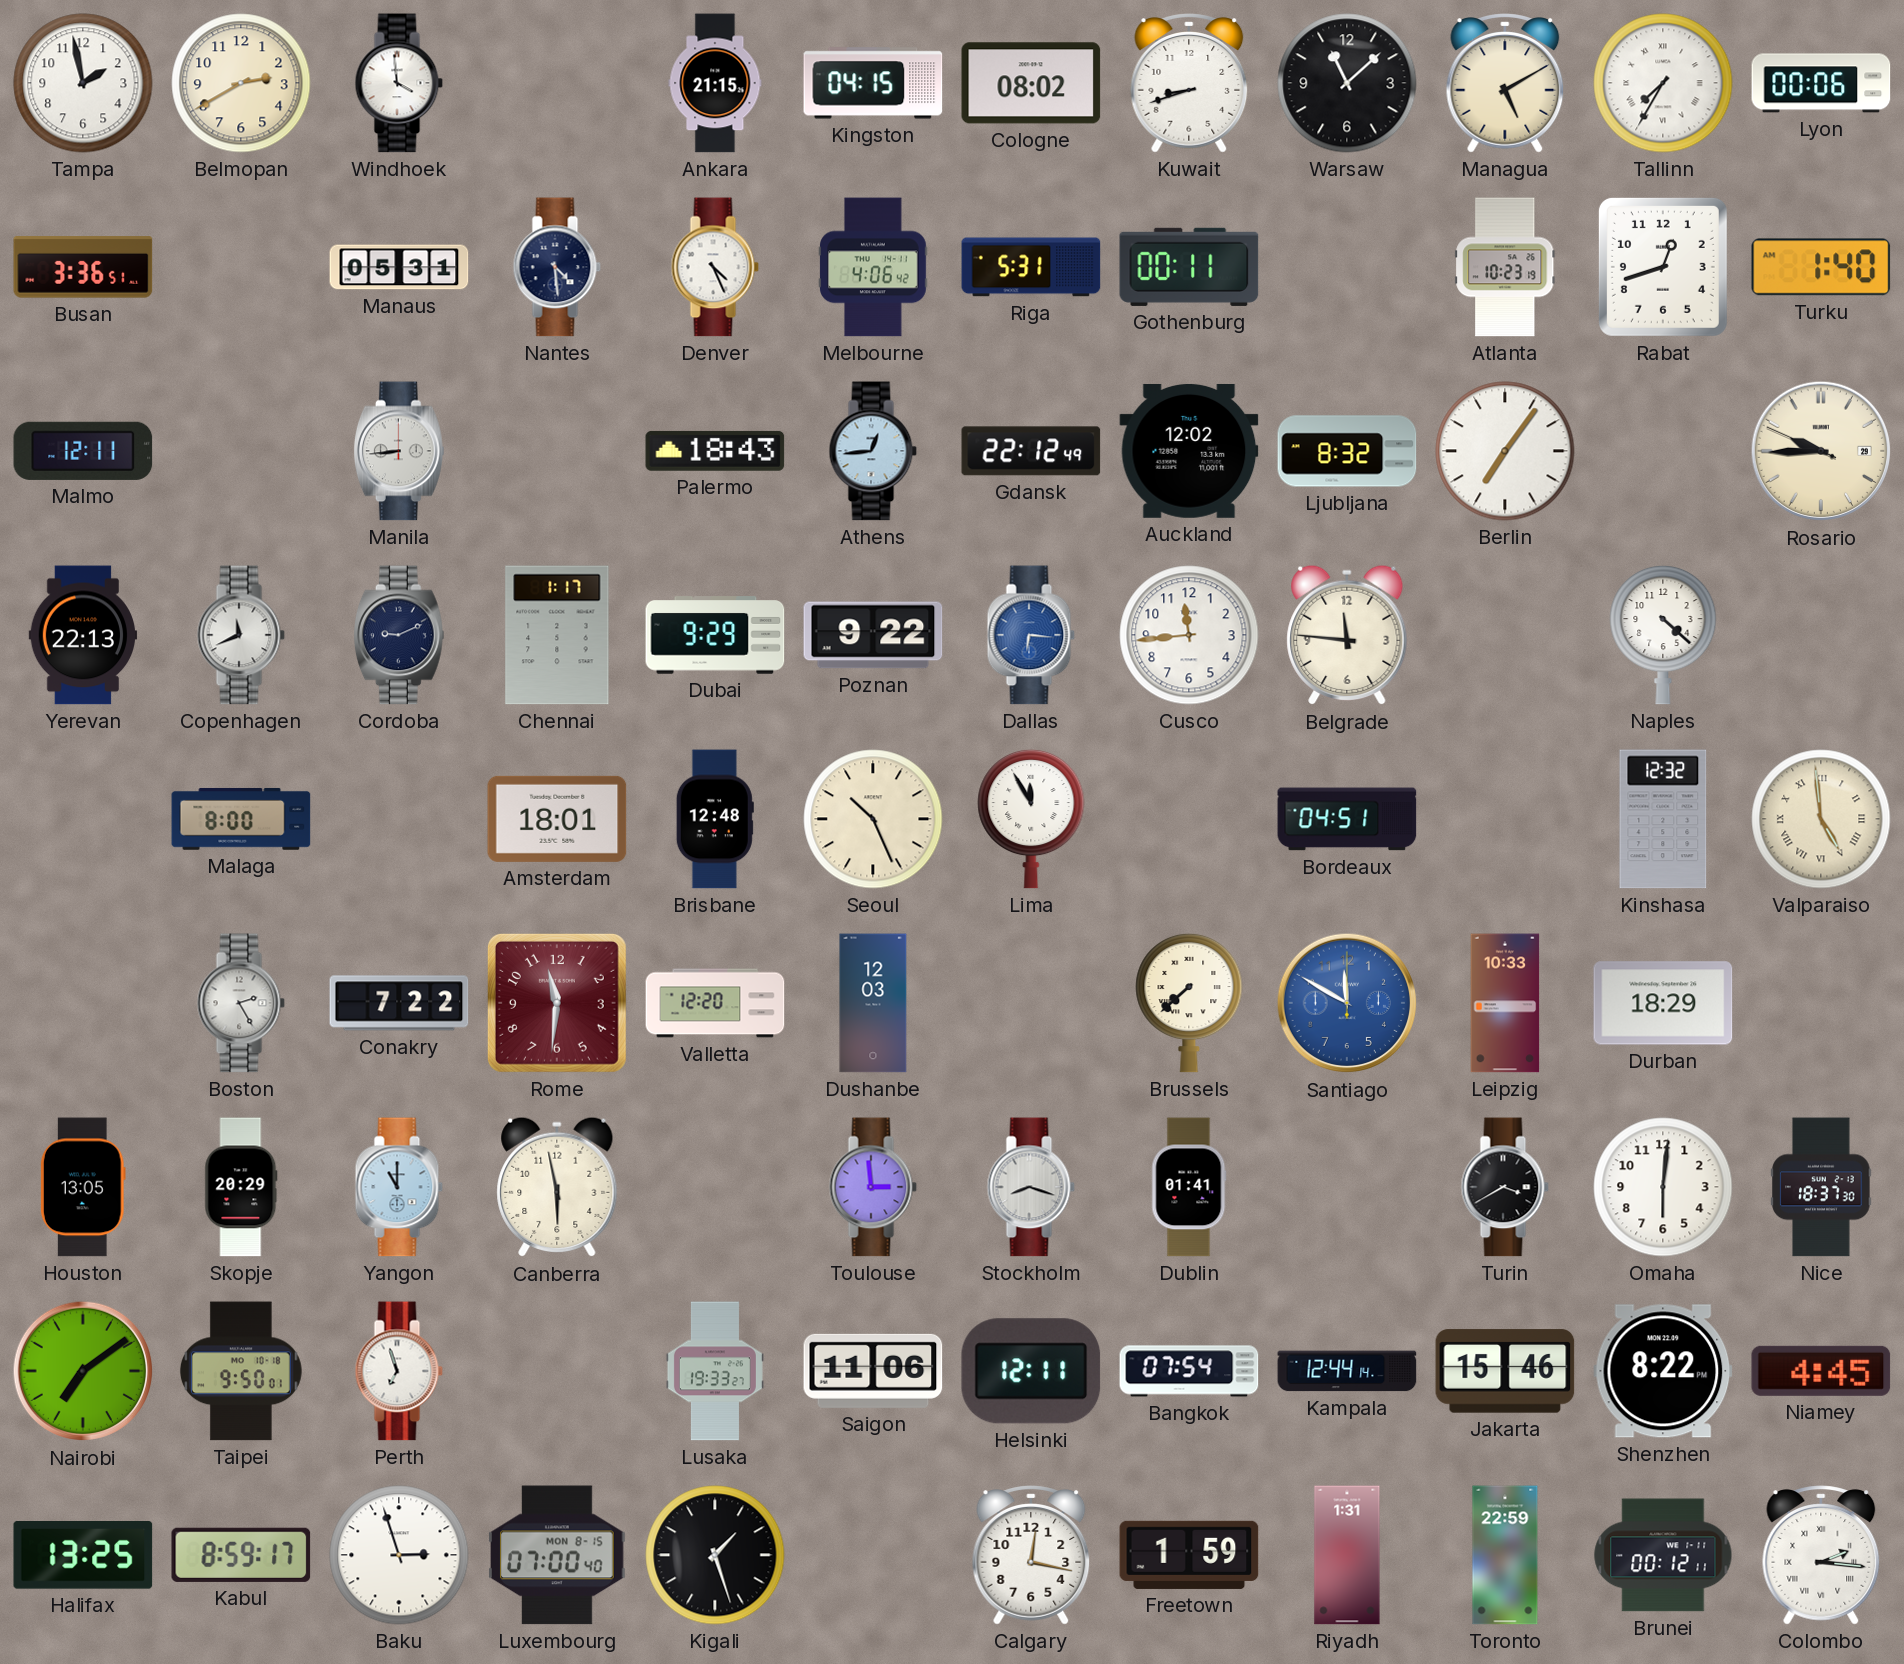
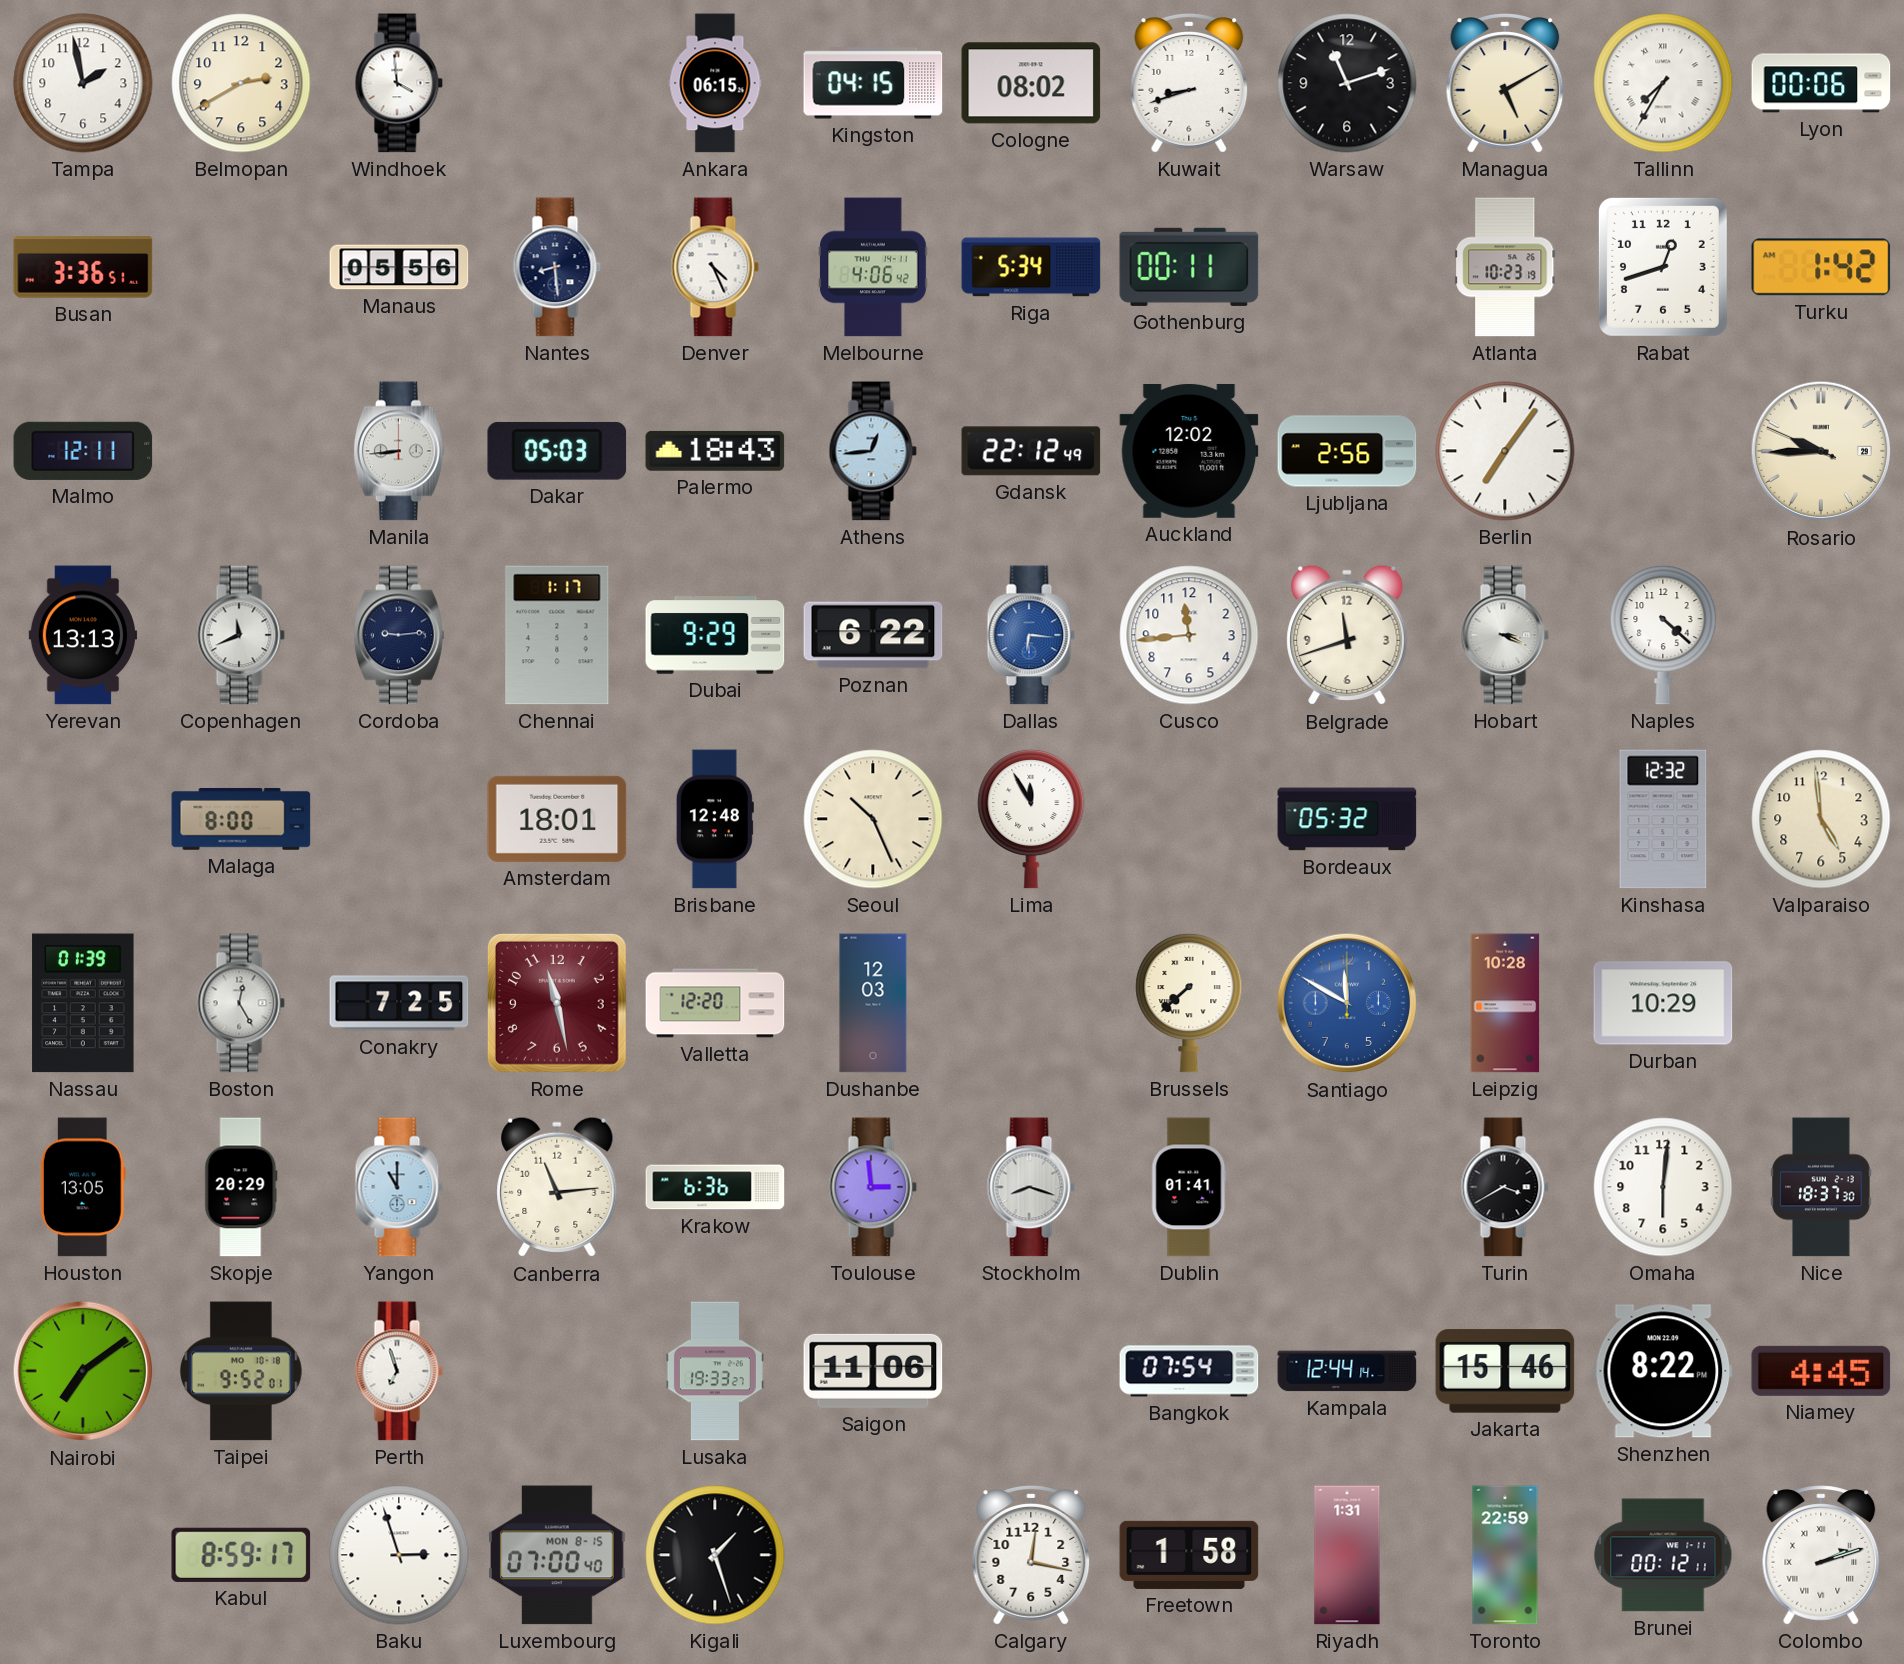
Ankara: 21:15 -> 06:15
Warsaw: 11:08 -> 11:12
Manaus: 05:31 -> 05:56
Nantes: 4:29 -> 8:29
Riga: 5:31 -> 5:34
Turku: 1:40 -> 1:42
Dakar: none -> 05:03
Ljubljana: 8:32 -> 2:56
Yerevan: 22:13 -> 13:13
Cordoba: 9:11 -> 9:14
Poznan: 9:22 -> 6:22
Belgrade: 11:46 -> 11:42
Hobart: none -> 3:19
Bordeaux: 04:51 -> 05:32
Valparaiso numerals: Roman -> Arabic
Nassau: none -> 01:39
Boston: 2:25 -> 12:25
Conakry: 7:22 -> 7:25
Rome: 11:31 -> 11:28
Leipzig: 10:33 -> 10:28
Durban: 18:29 -> 10:29
Canberra: 5:58 -> 11:14
Krakow: none -> 6:36
Taipei: 9:50 -> 9:52
Helsinki: 12:11 -> none
Halifax: 13:25 -> none
Freetown: 1:59 -> 1:58
Colombo: 2:16 -> 2:12
